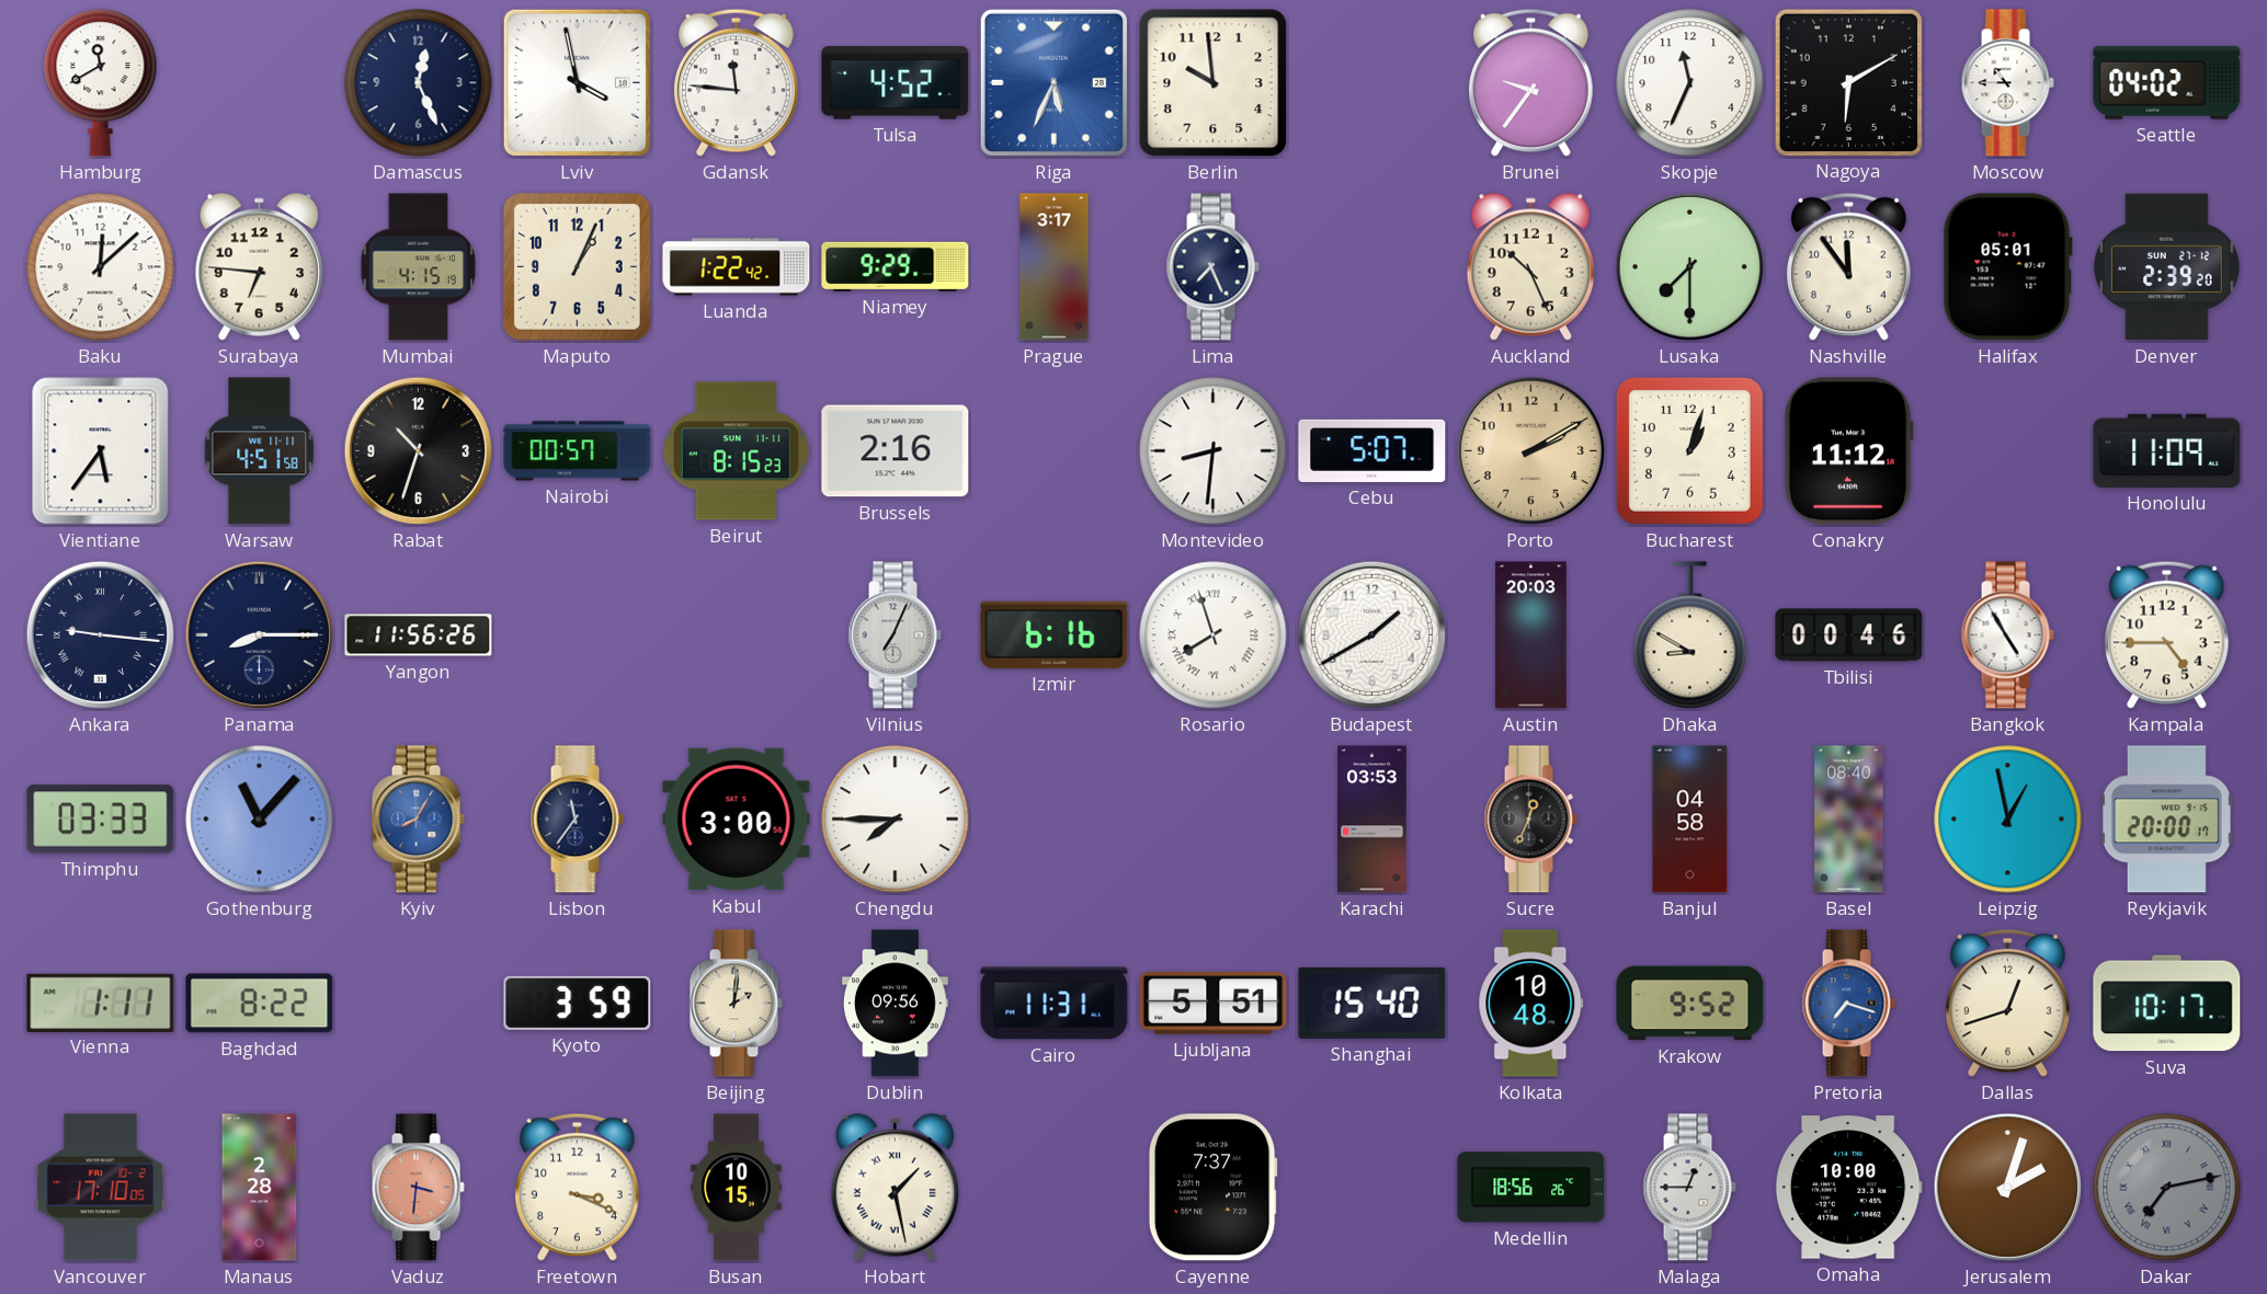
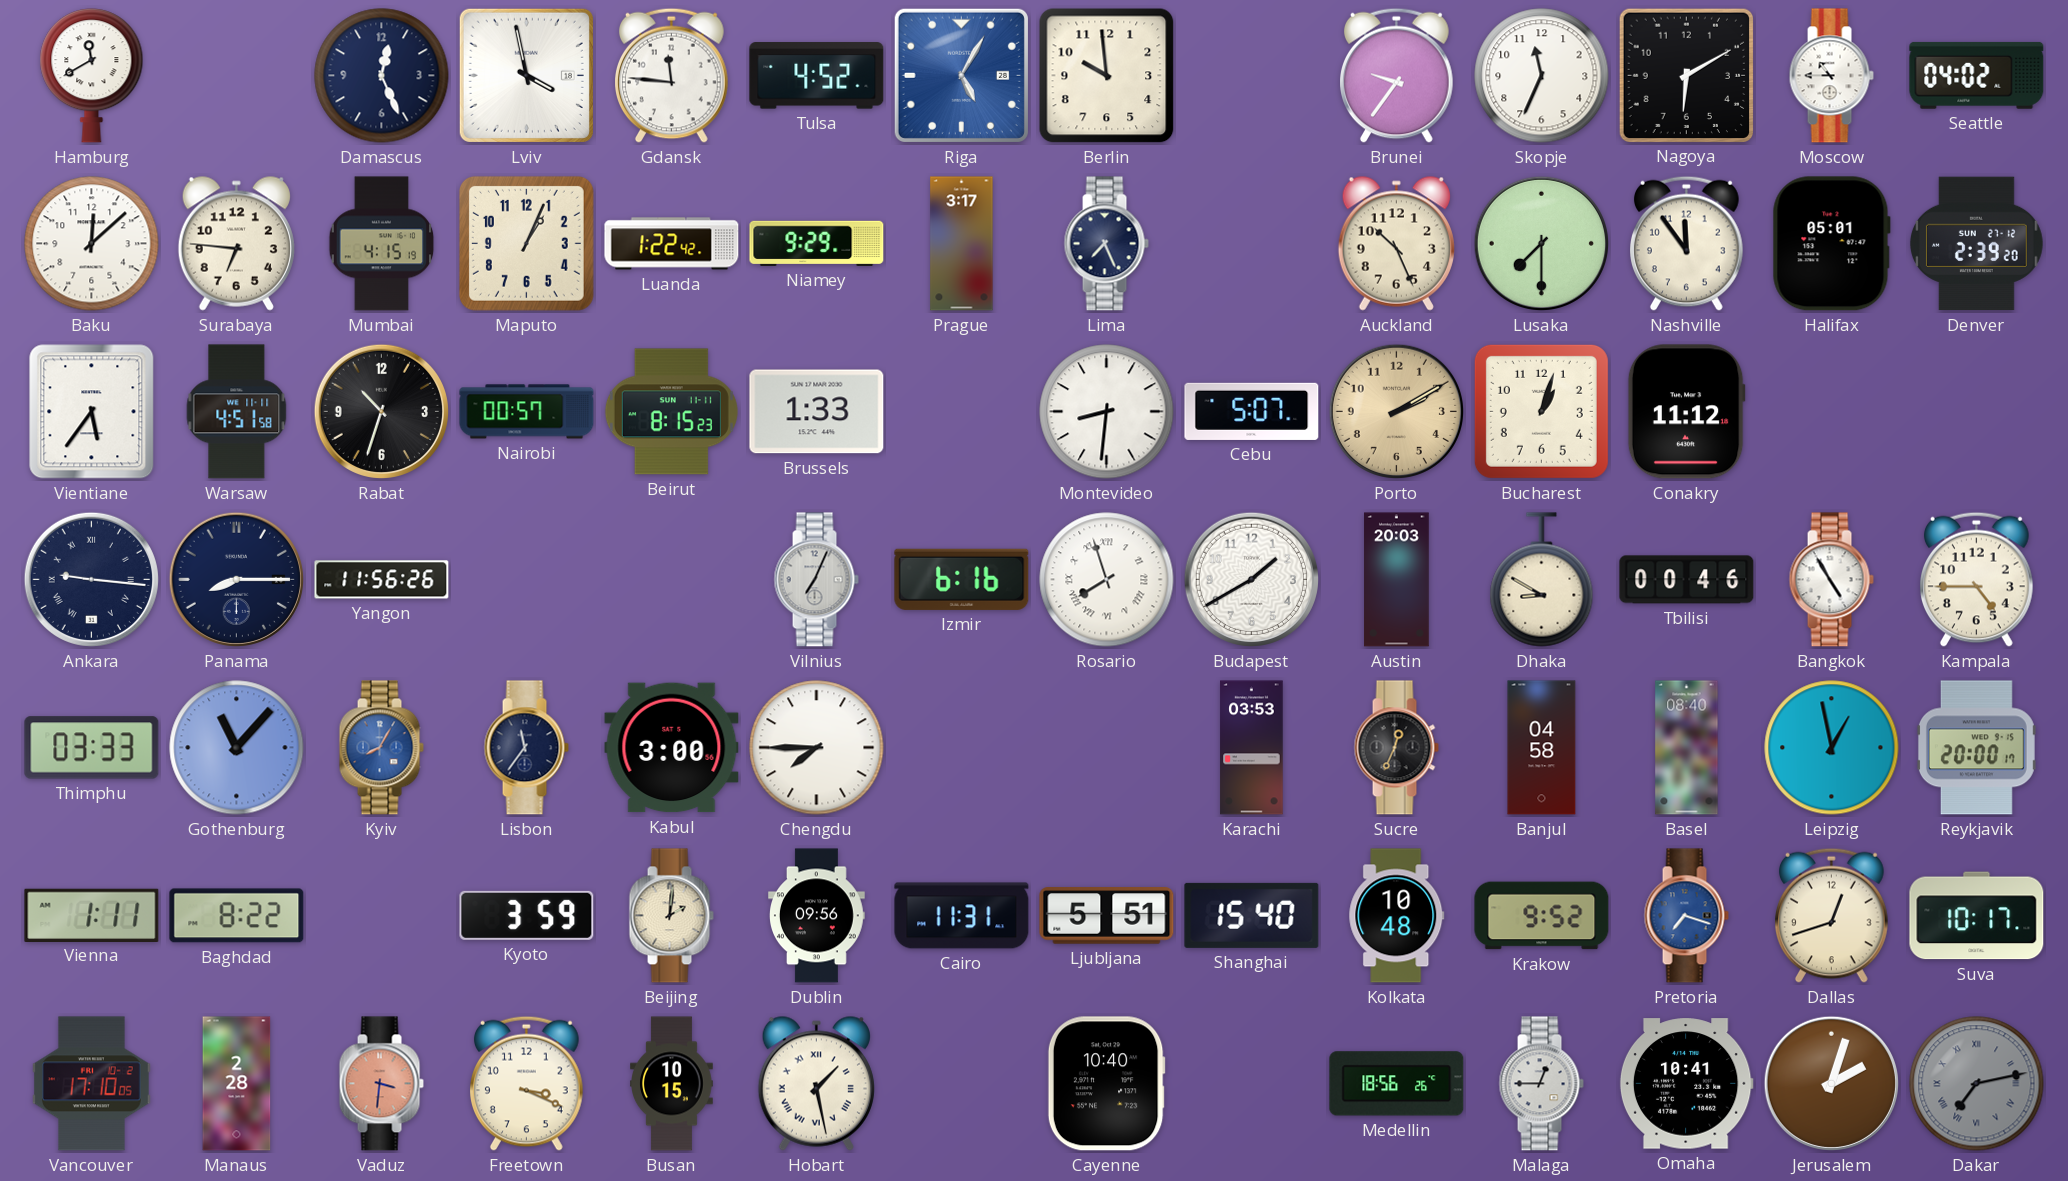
Riga: 5:34 -> 5:05
Brussels: 2:16 -> 1:33
Honolulu: 11:09 -> none
Cayenne: 7:37 -> 10:40
Omaha: 10:00 -> 10:41
